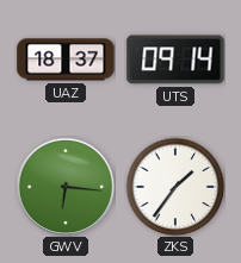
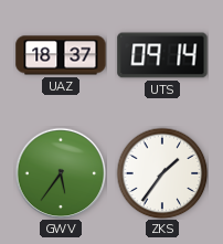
GWV: 6:16 -> 5:36
